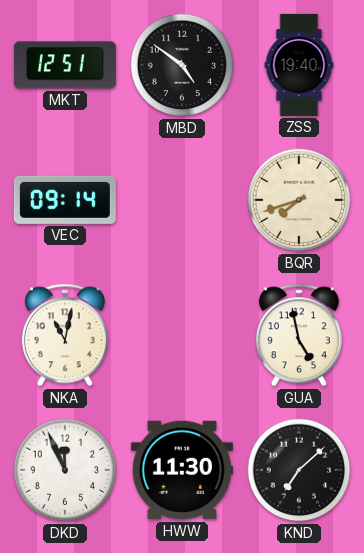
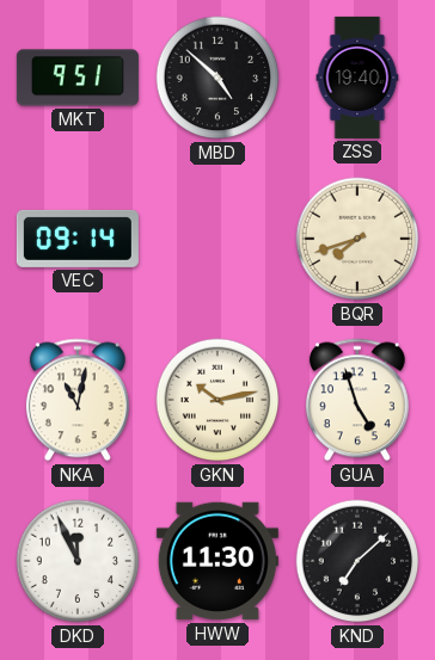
MKT: 12:51 -> 9:51
MBD: 4:51 -> 4:52
GKN: none -> 10:13
GUA: 4:58 -> 4:57
